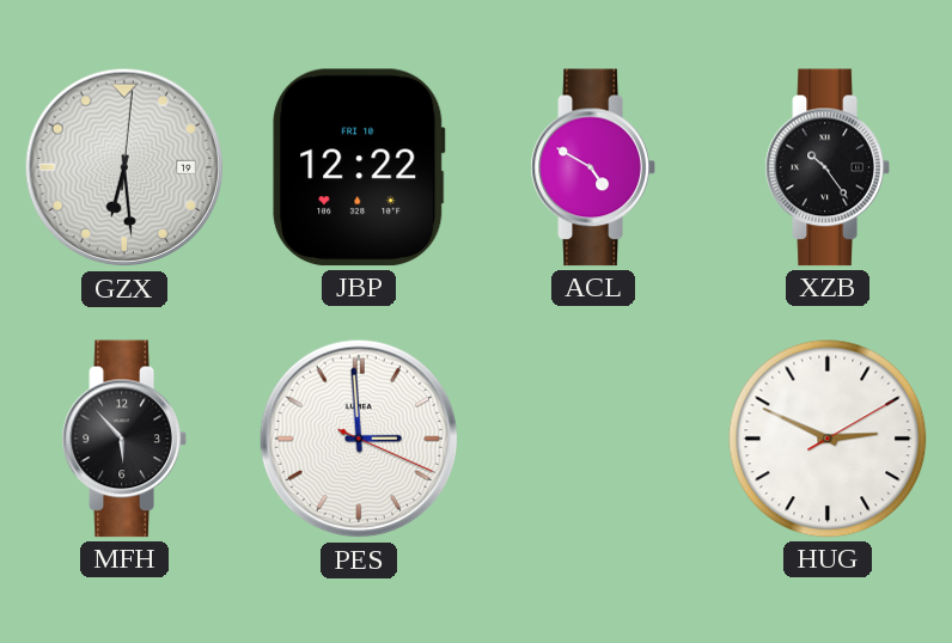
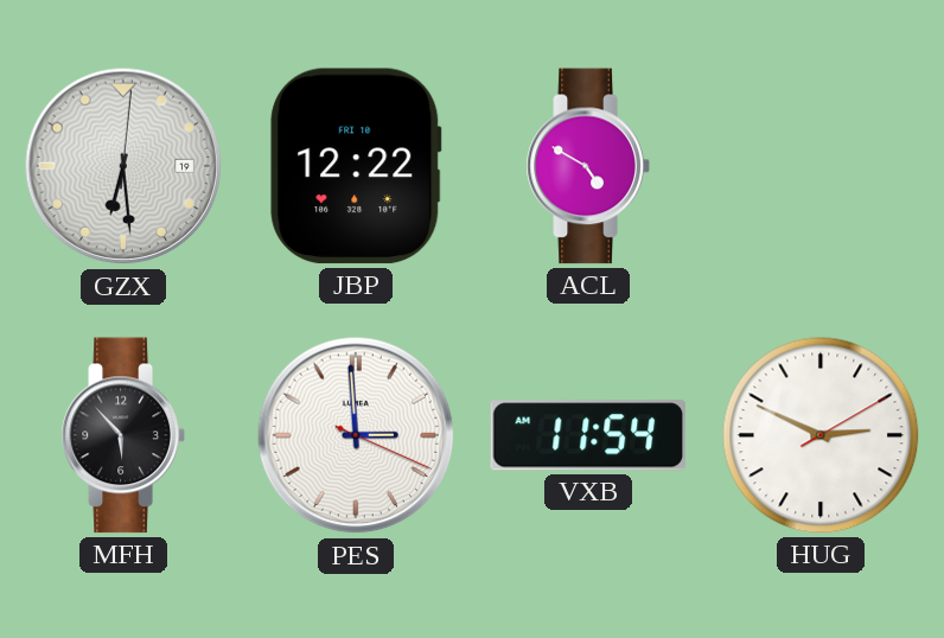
XZB: 10:24 -> none
VXB: none -> 11:54
